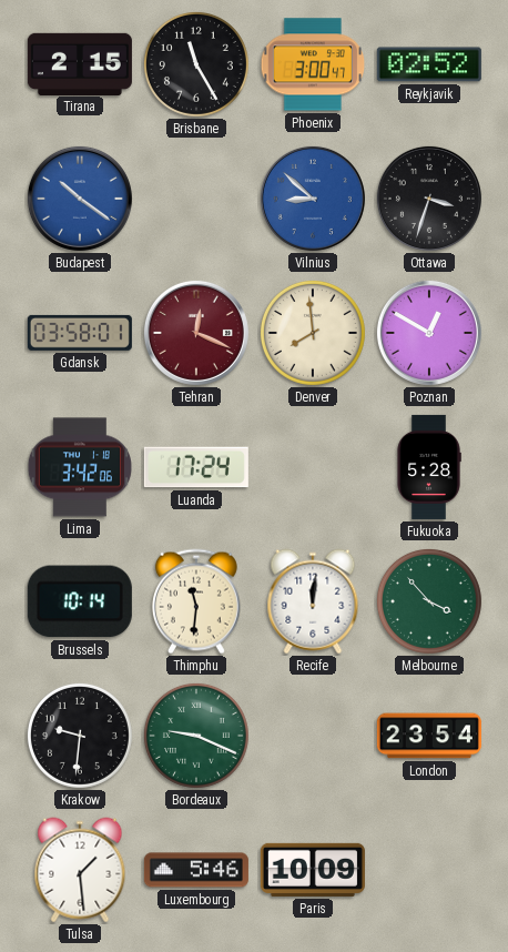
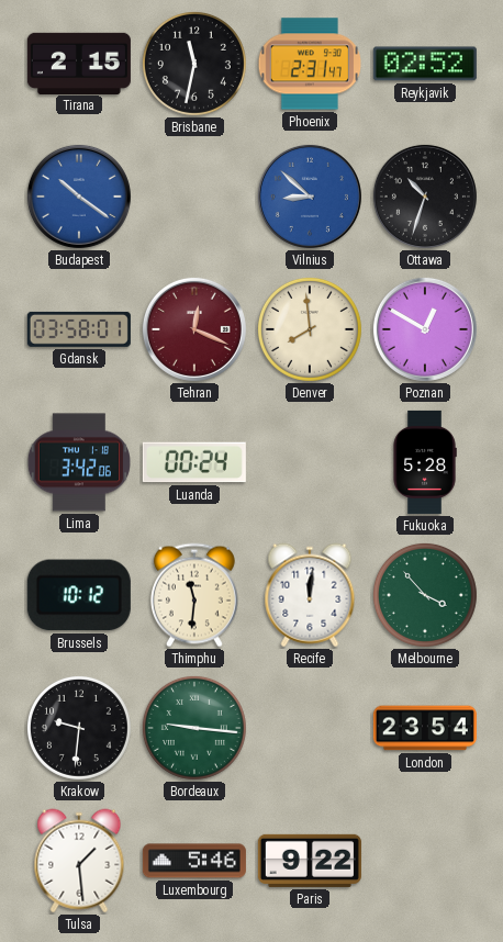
Brisbane: 11:25 -> 11:32
Phoenix: 3:00 -> 2:31
Ottawa: 3:33 -> 10:33
Luanda: 17:24 -> 00:24
Brussels: 10:14 -> 10:12
Bordeaux: 9:19 -> 9:16
Paris: 10:09 -> 9:22
